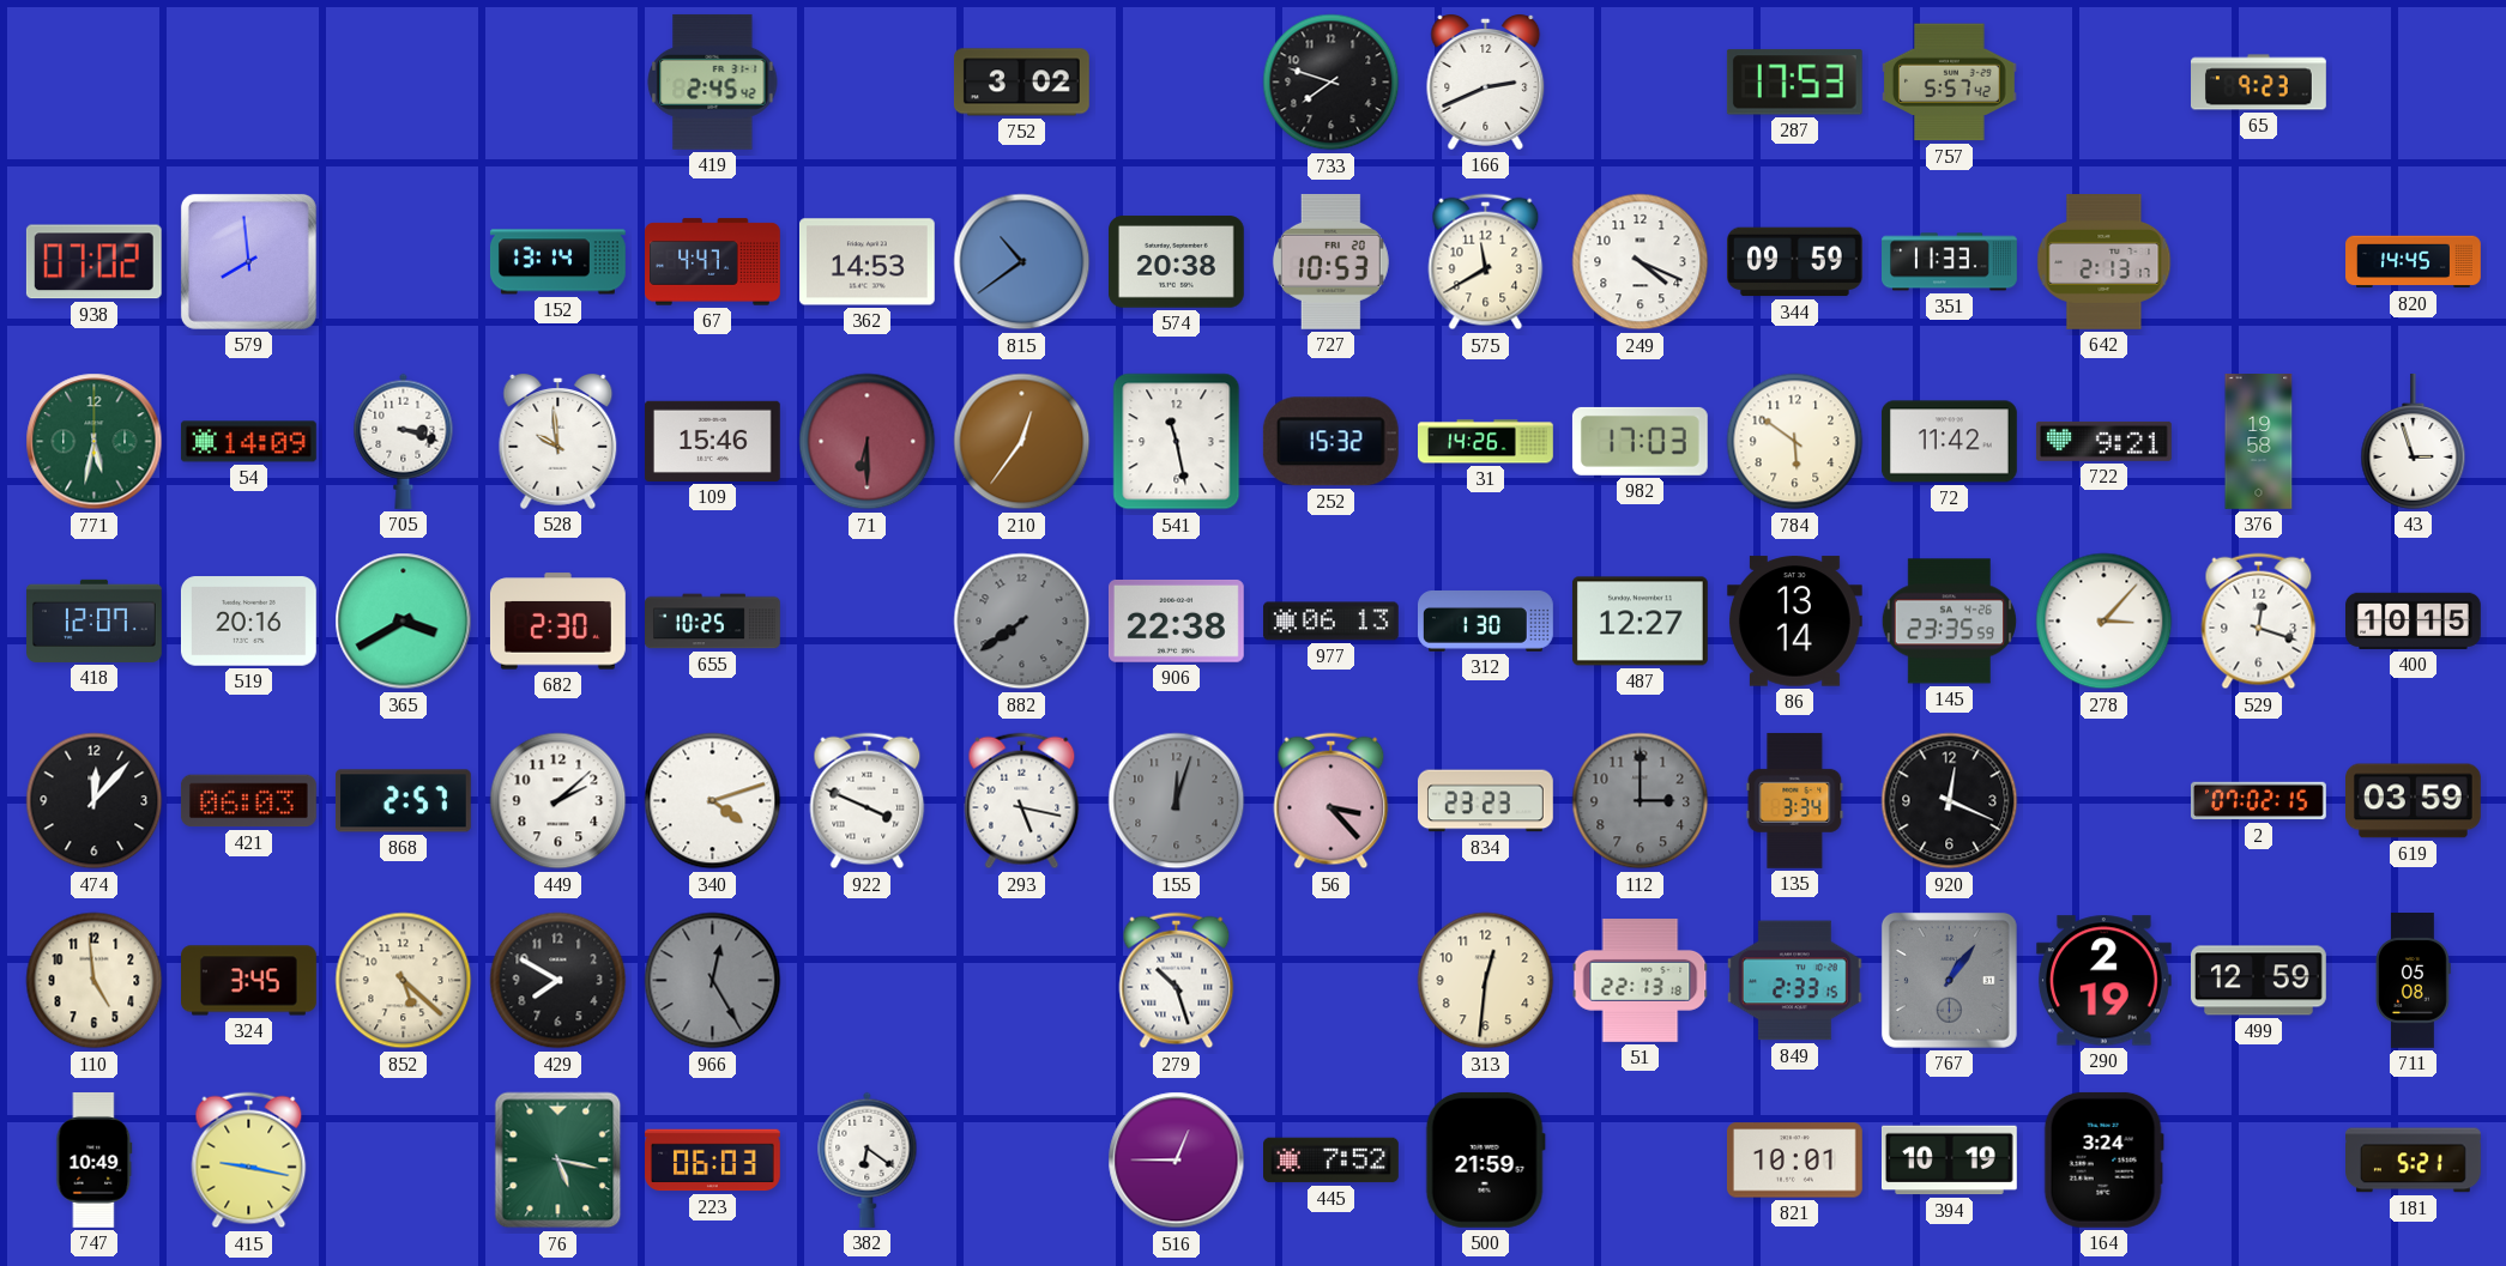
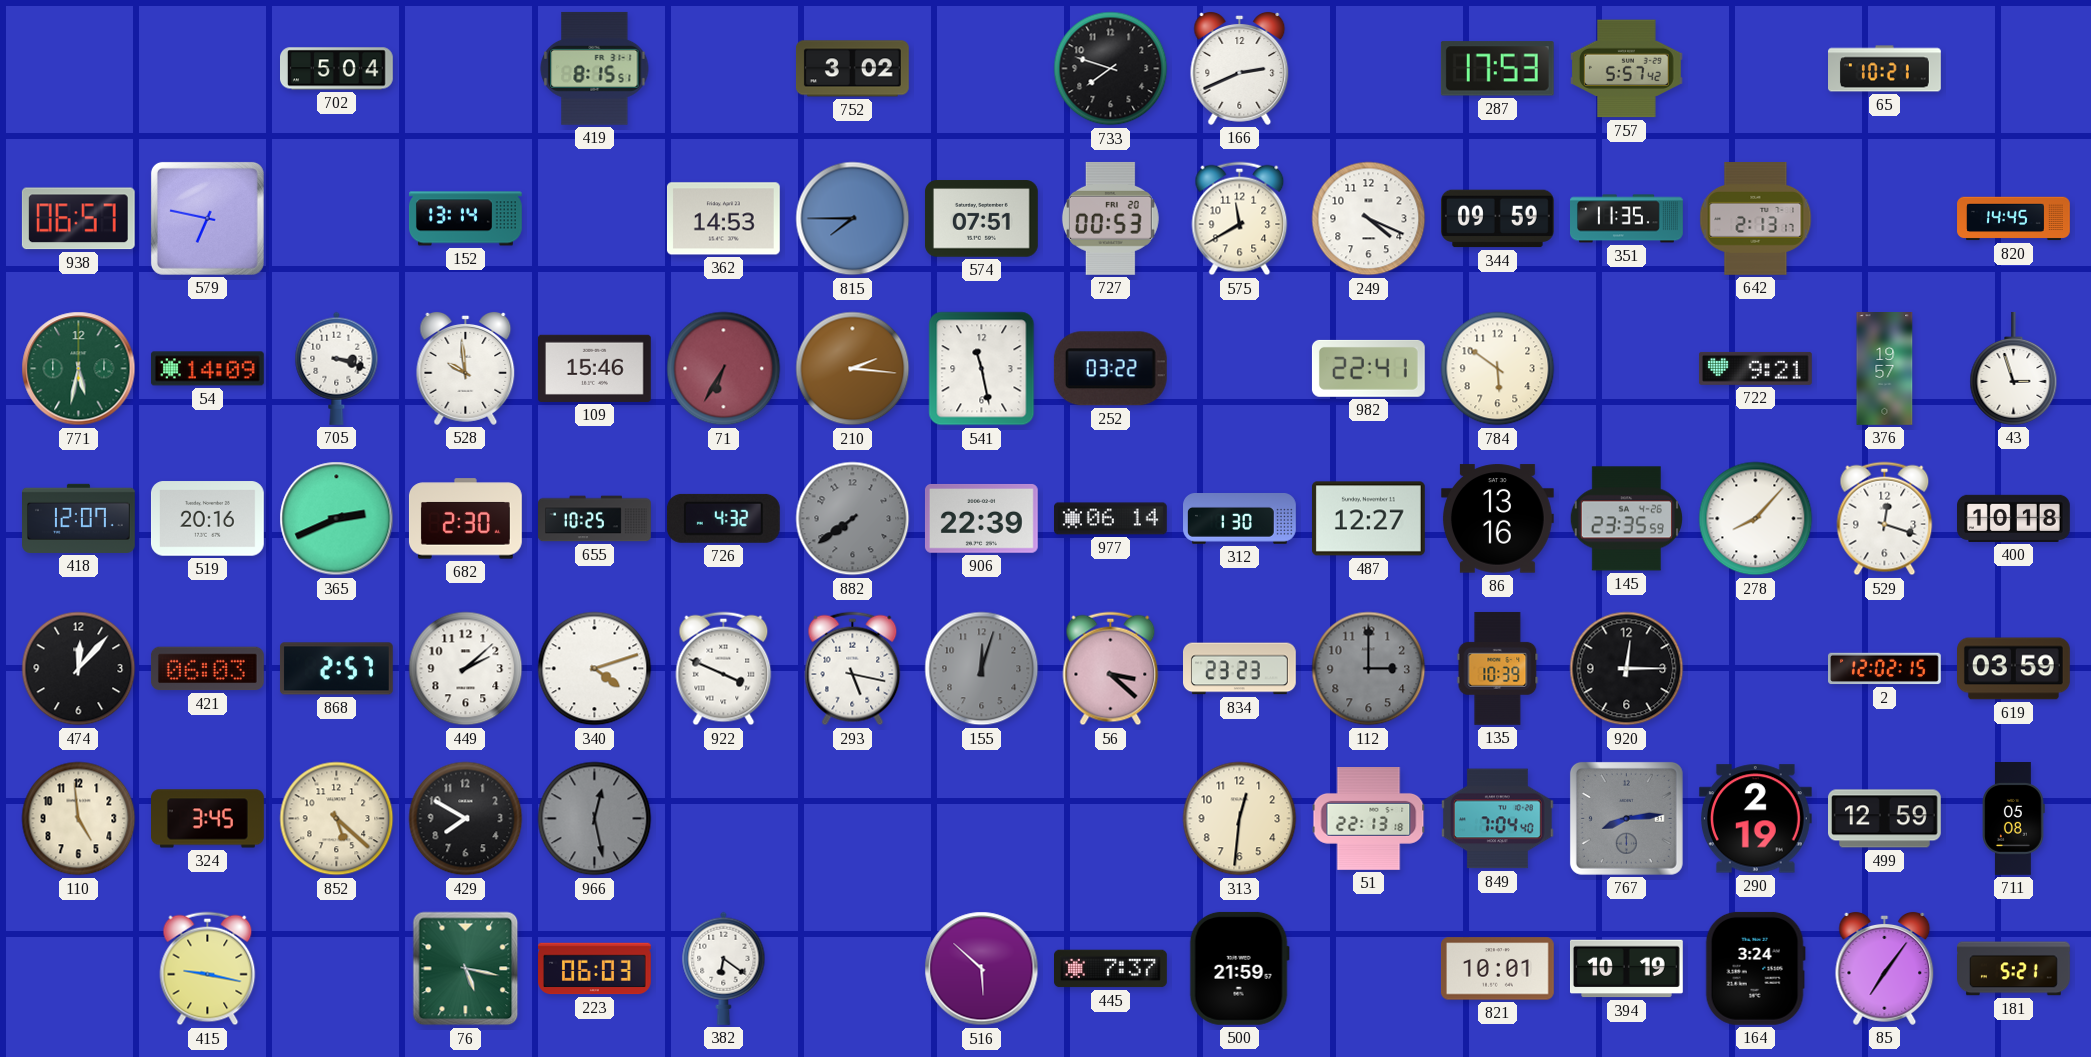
702: none -> 5:04
419: 2:45 -> 8:15
65: 9:23 -> 10:21
938: 07:02 -> 06:57
579: 7:59 -> 6:47
67: 4:47 -> none
815: 10:39 -> 7:45
574: 20:38 -> 07:51
727: 10:53 -> 00:53
351: 11:33 -> 11:35
71: 6:30 -> 6:35
210: 12:36 -> 2:16
252: 15:32 -> 03:22
31: 14:26 -> none
982: 17:03 -> 22:41
72: 11:42 -> none
376: 19:58 -> 19:57
365: 3:40 -> 2:41
726: none -> 4:32
906: 22:38 -> 22:39
977: 06:13 -> 06:14
86: 13:14 -> 13:16
278: 3:07 -> 8:07
400: 10:15 -> 10:18
56: 3:23 -> 3:22
135: 3:34 -> 10:39
920: 12:19 -> 12:15
2: 07:02 -> 12:02
966: 12:25 -> 12:28
279: 10:27 -> none
849: 2:33 -> 7:04
767: 1:06 -> 8:14
747: 10:49 -> none
516: 12:45 -> 5:52
445: 7:52 -> 7:37
85: none -> 7:06
